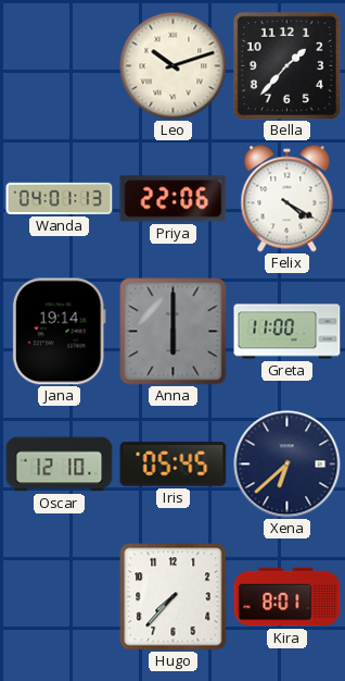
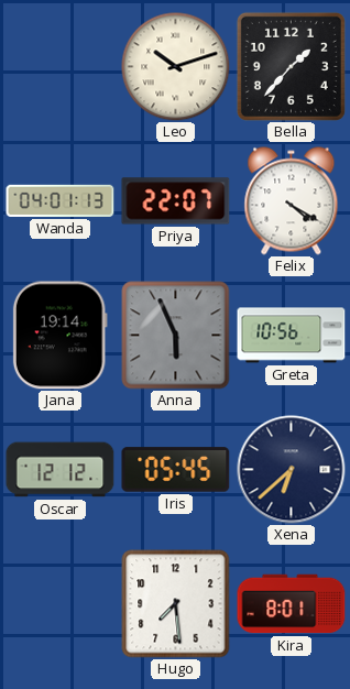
Priya: 22:06 -> 22:07
Anna: 6:00 -> 5:56
Greta: 11:00 -> 10:56
Oscar: 12:10 -> 12:12
Hugo: 7:37 -> 7:29
